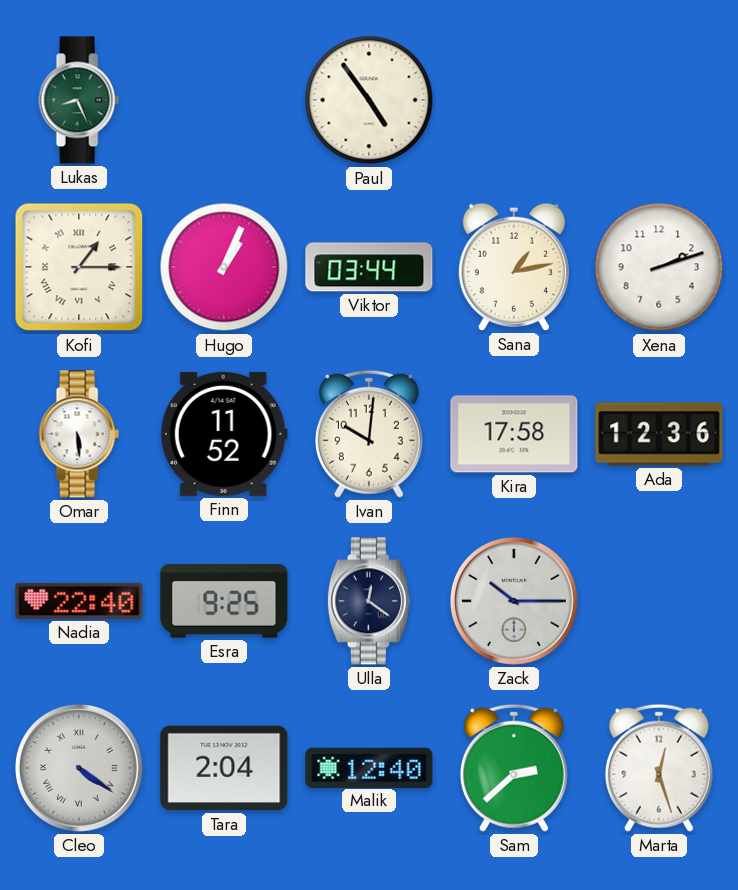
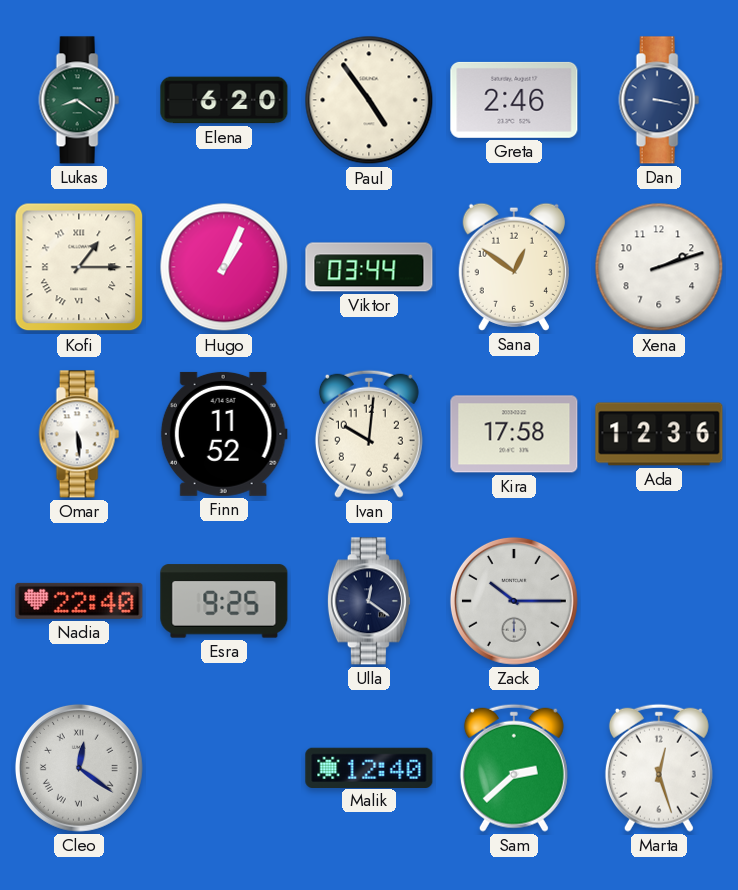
Lukas: 8:26 -> 8:21
Elena: none -> 6:20
Greta: none -> 2:46
Dan: none -> 3:17
Sana: 1:13 -> 12:51
Cleo: 4:21 -> 12:21
Tara: 2:04 -> none
